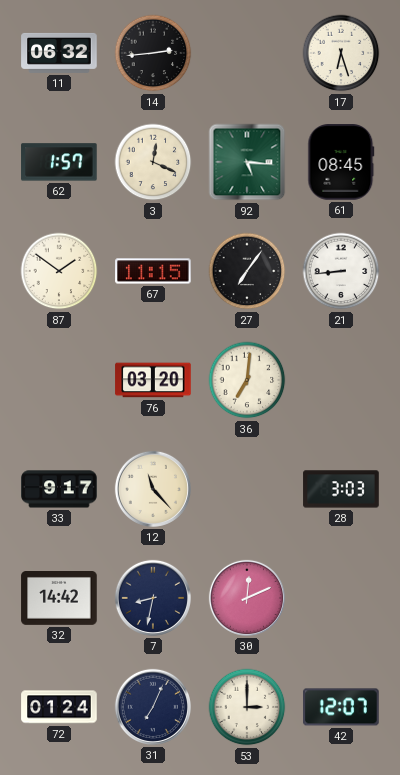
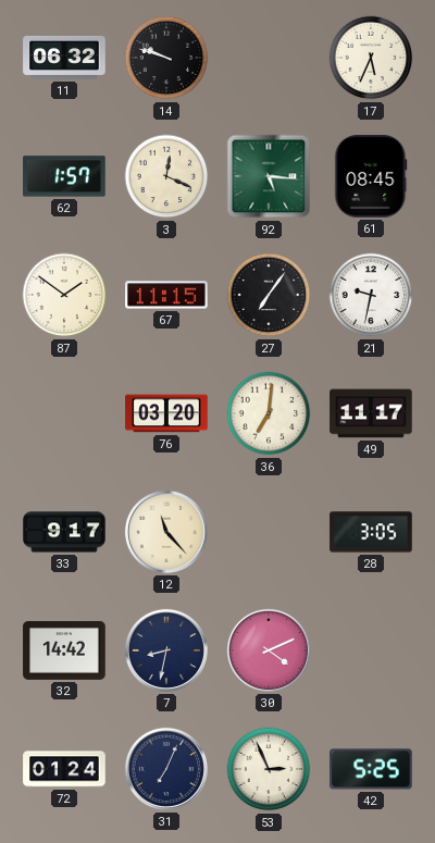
14: 2:44 -> 9:48
17: 6:27 -> 5:34
21: 8:44 -> 9:32
49: none -> 11:17
28: 3:03 -> 3:05
30: 12:11 -> 4:11
53: 3:00 -> 2:56
42: 12:07 -> 5:25
